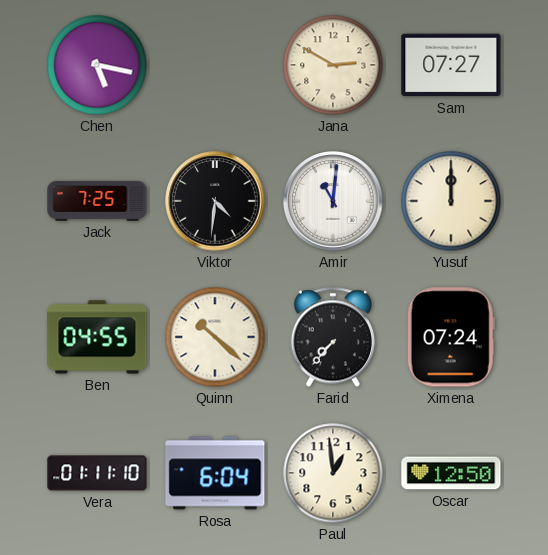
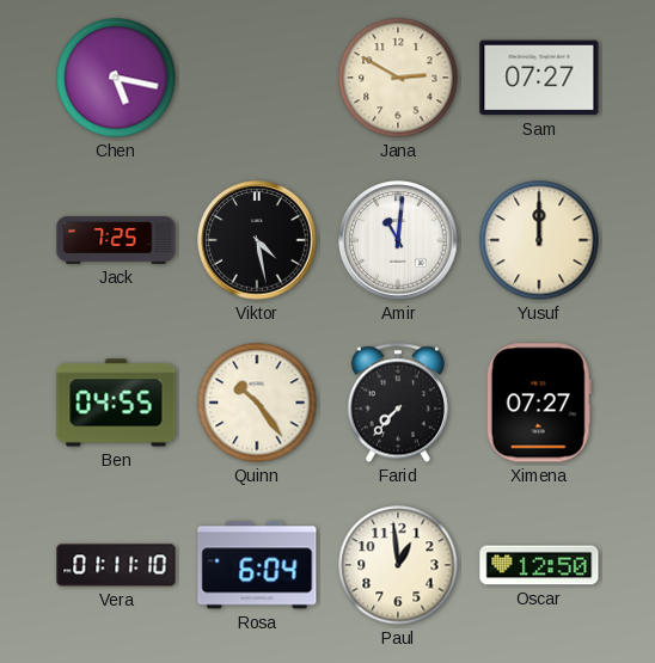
Viktor: 4:31 -> 4:28
Quinn: 10:22 -> 10:24
Ximena: 07:24 -> 07:27
